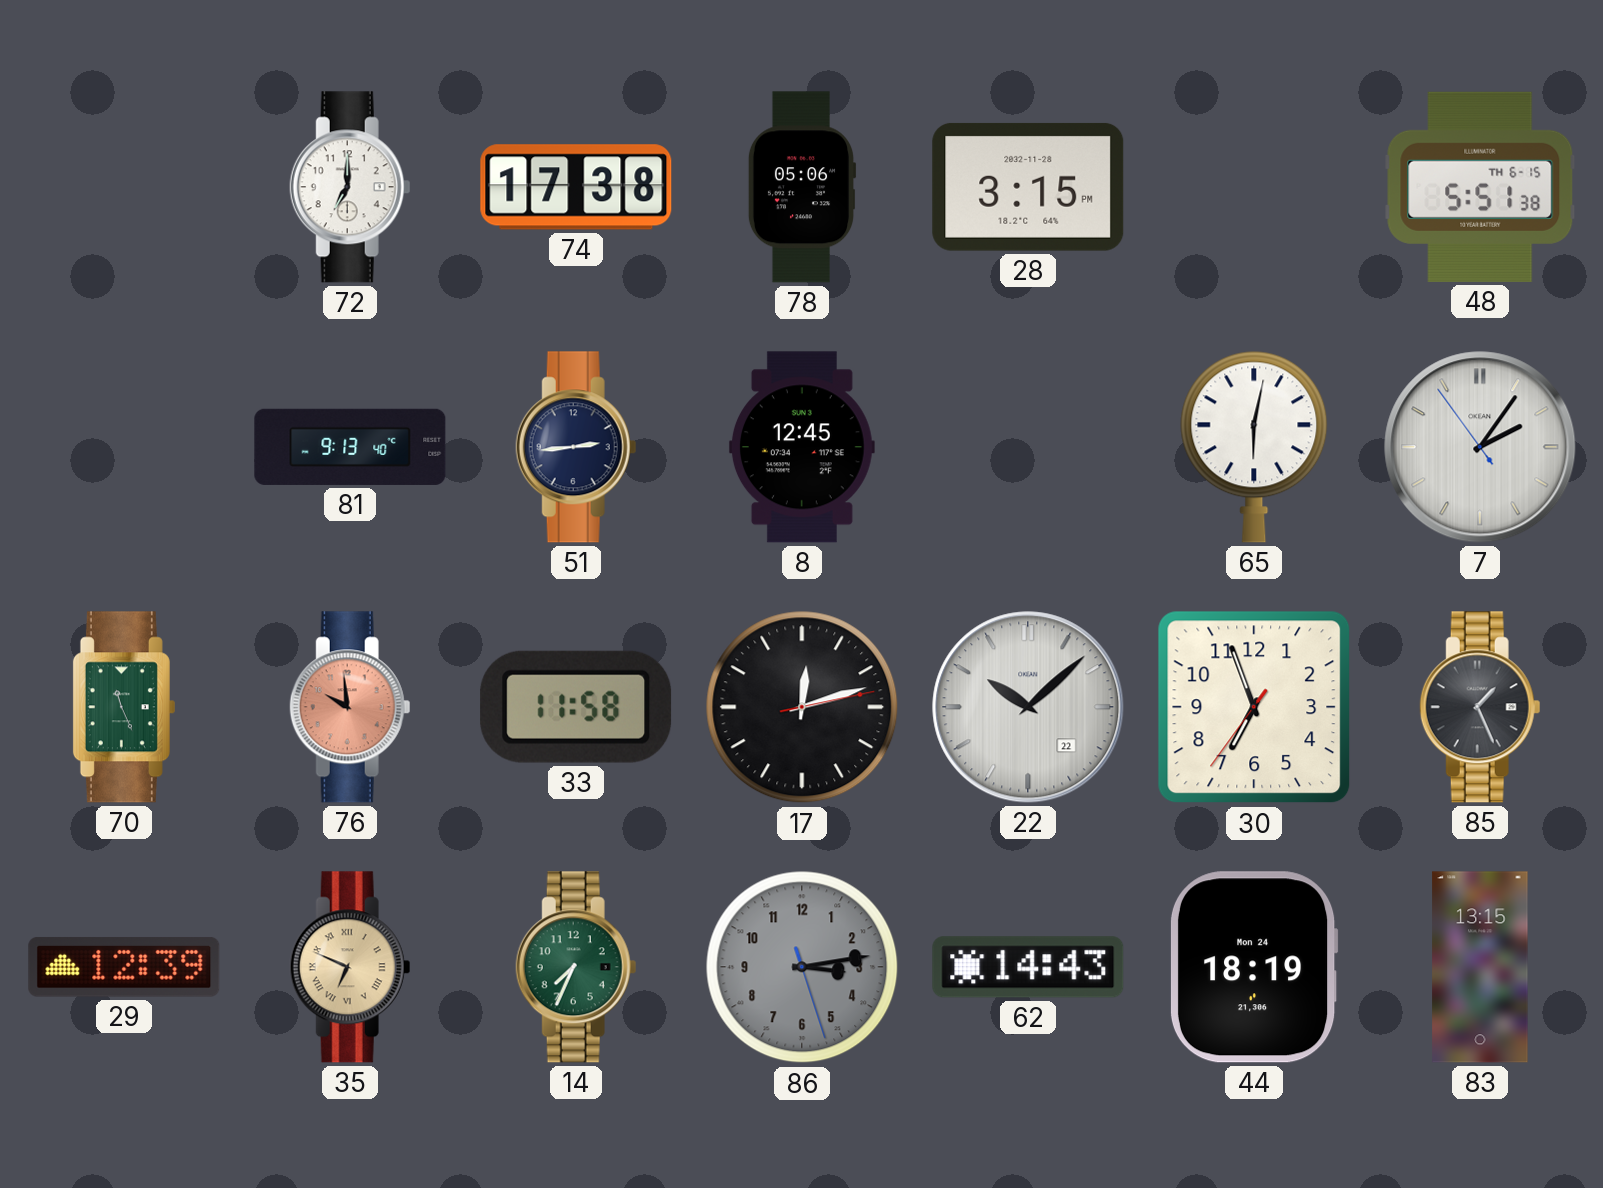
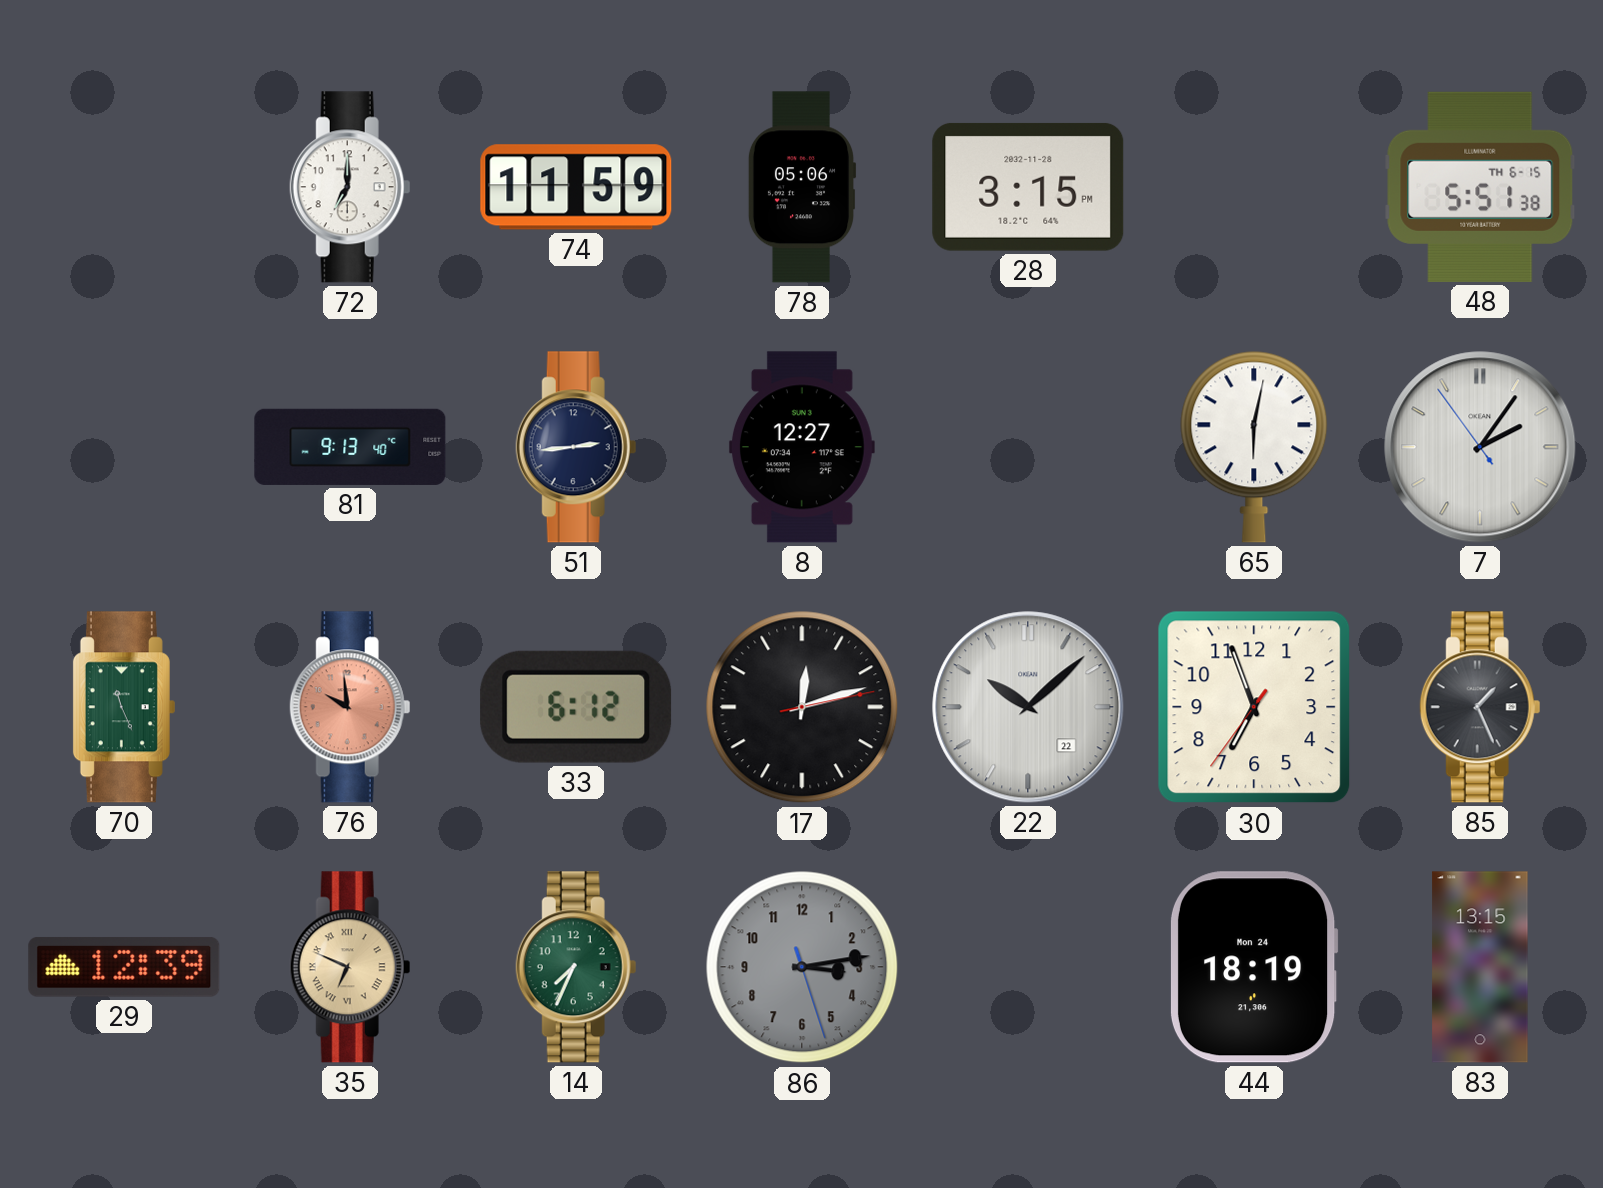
74: 17:38 -> 11:59
8: 12:45 -> 12:27
33: 11:58 -> 6:12
62: 14:43 -> none
